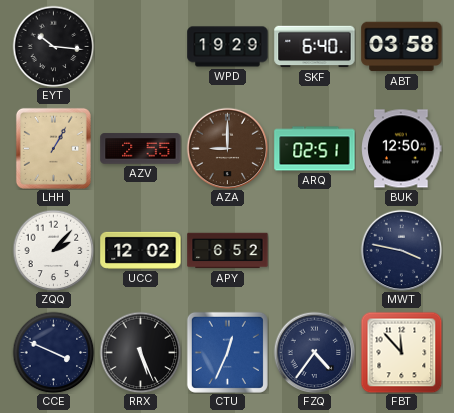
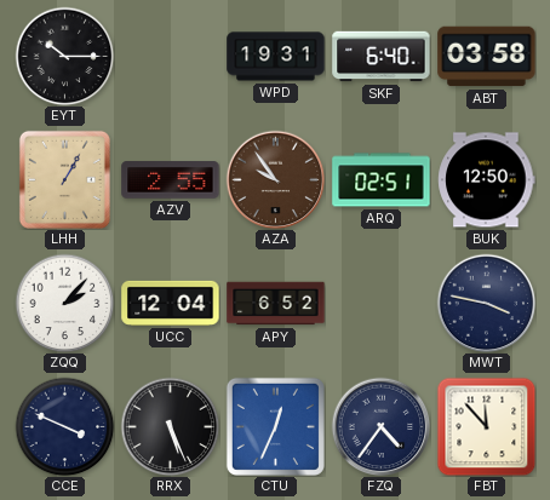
EYT: 10:16 -> 10:15
WPD: 19:29 -> 19:31
AZA: 9:00 -> 9:54
UCC: 12:02 -> 12:04
